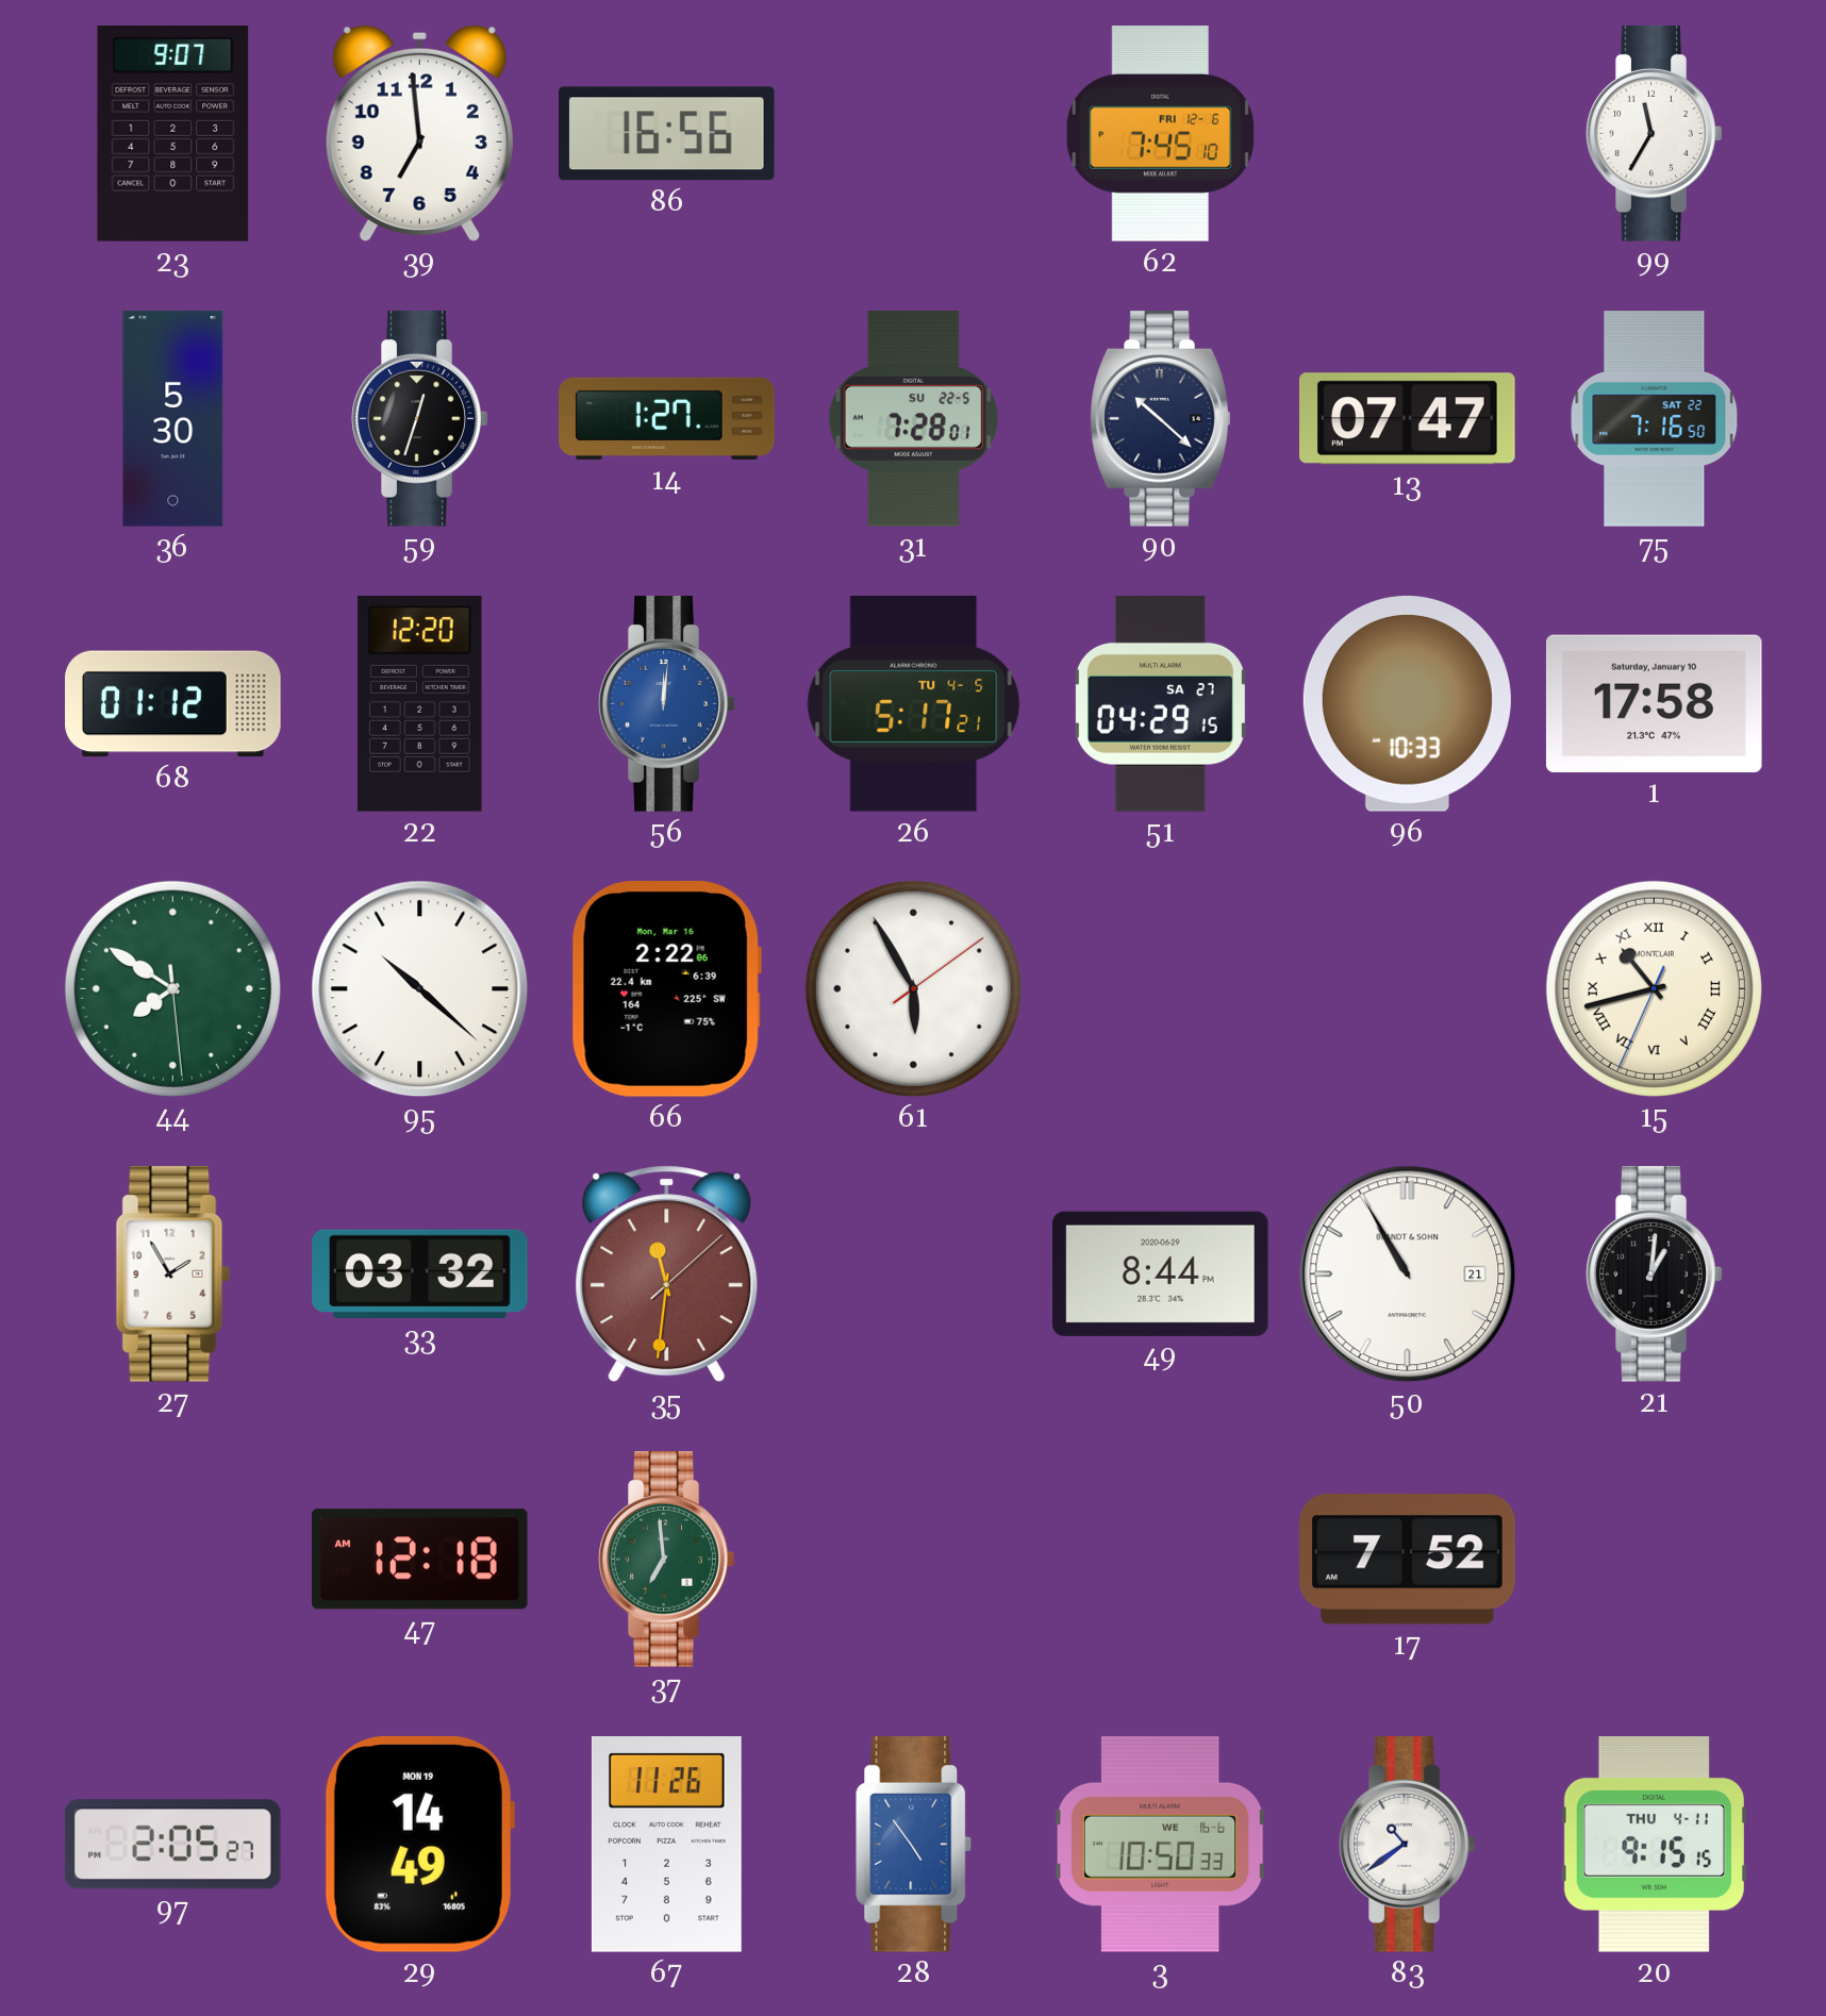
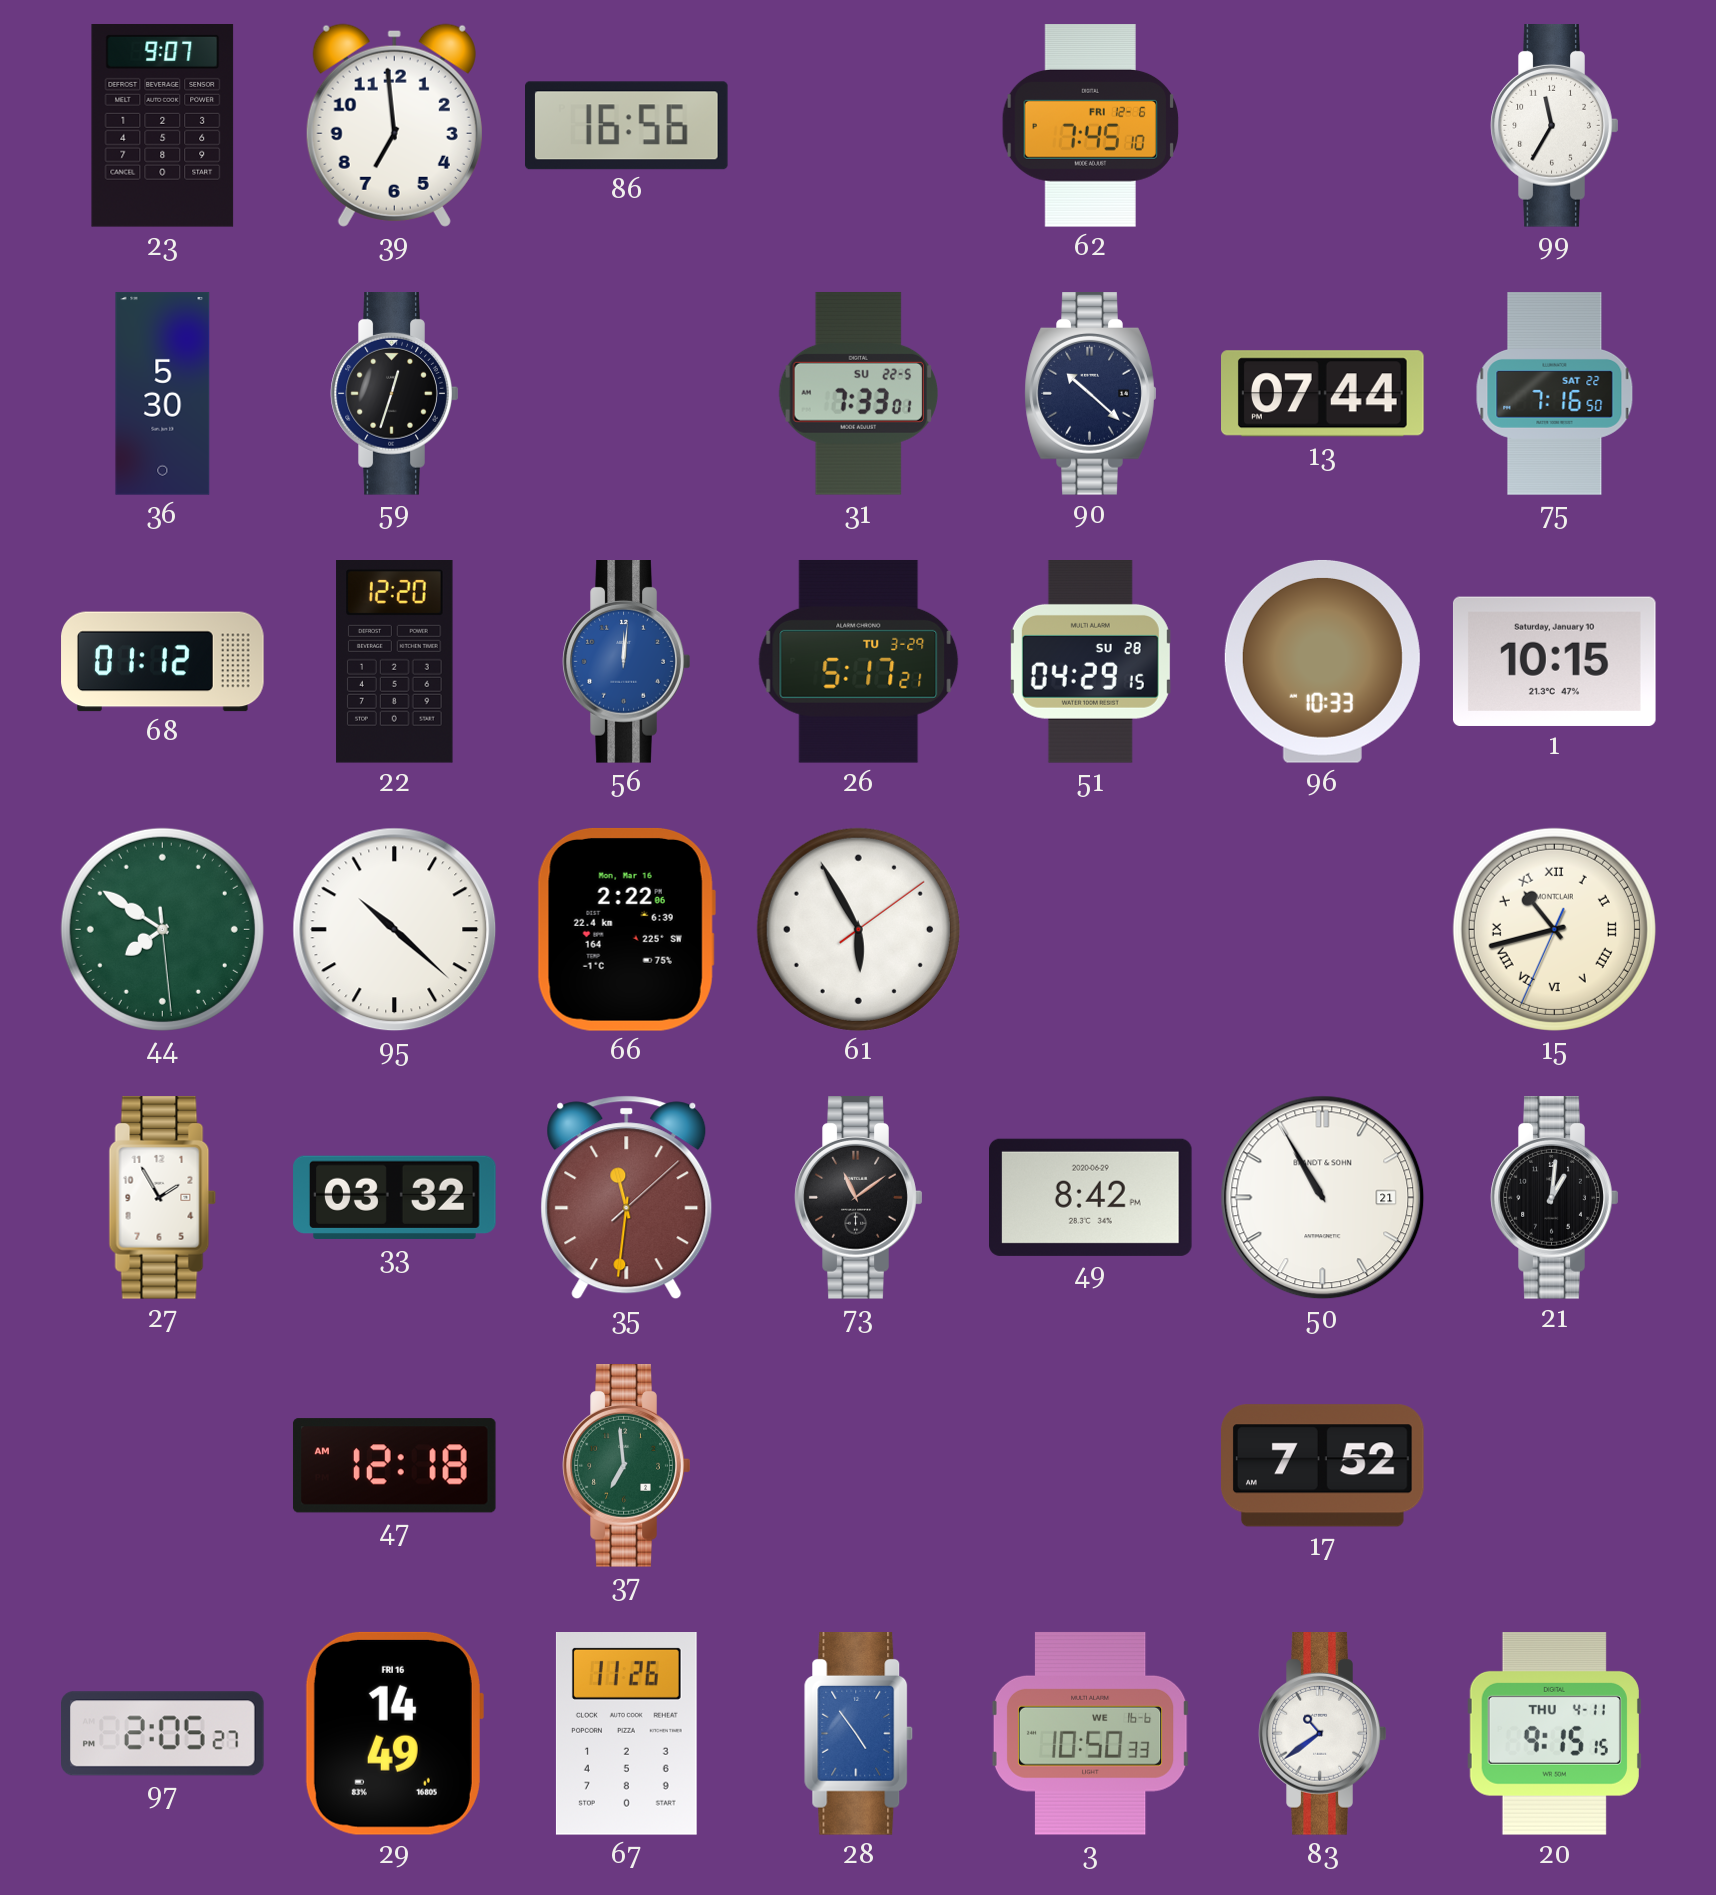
14: 1:27 -> none
31: 7:28 -> 7:33
13: 07:47 -> 07:44
26 date: TU 4-5 -> TU 3-29
51 date: SA 27 -> SU 28
1: 17:58 -> 10:15
73: none -> 11:09
49: 8:44 -> 8:42
29 date: MON 19 -> FRI 16
